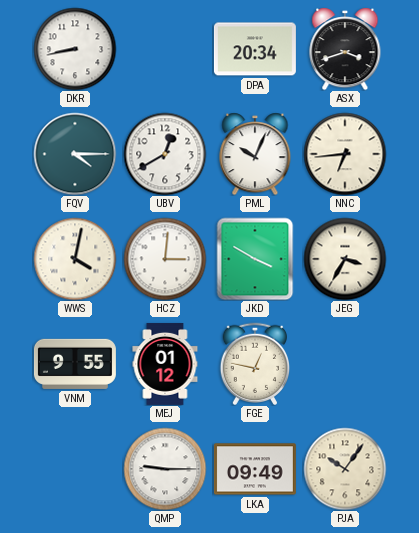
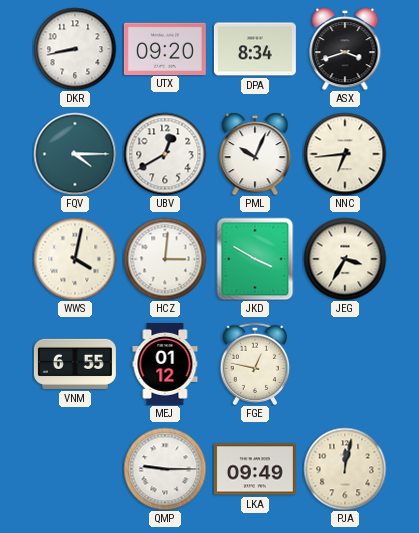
UTX: none -> 09:20
DPA: 20:34 -> 8:34
VNM: 9:55 -> 6:55
PJA: 10:06 -> 12:02
